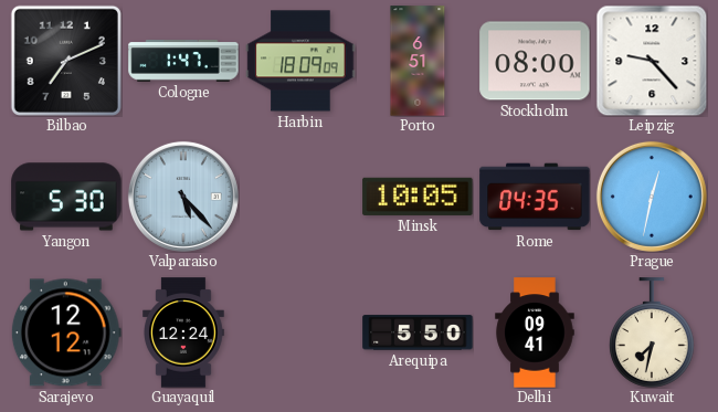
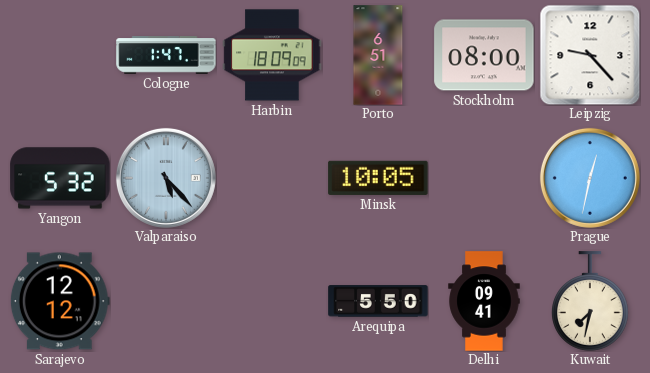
Bilbao: 7:11 -> none
Yangon: 5:30 -> 5:32
Rome: 04:35 -> none
Guayaquil: 12:24 -> none
